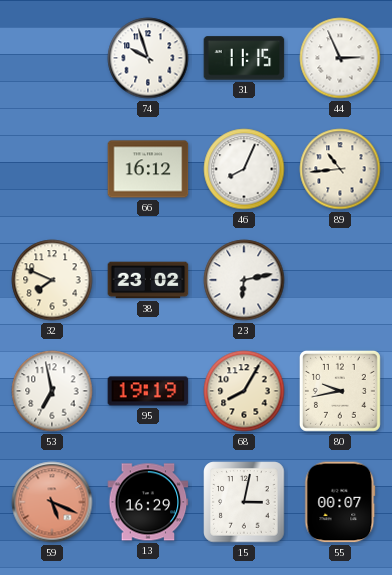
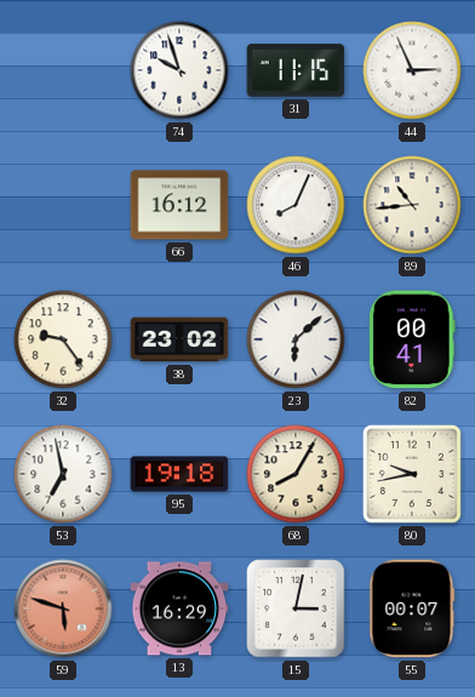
32: 7:49 -> 9:24
23: 6:13 -> 6:08
82: none -> 00:41
95: 19:19 -> 19:18
59: 5:19 -> 5:48
